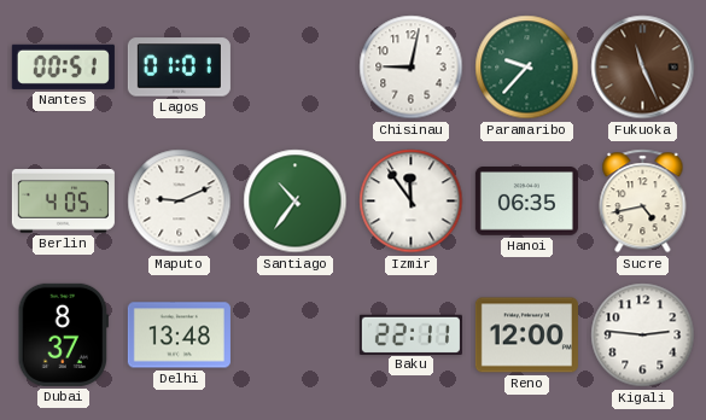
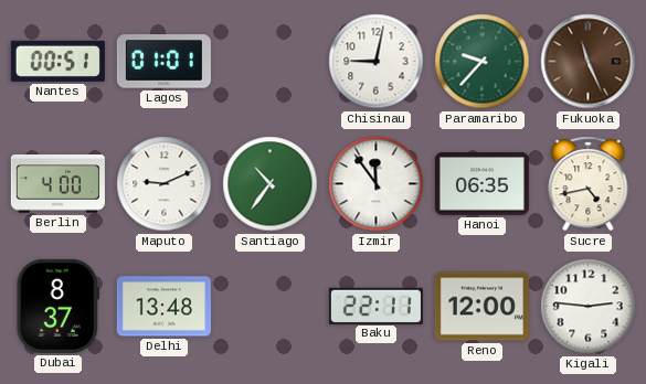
Berlin: 4:05 -> 4:00
